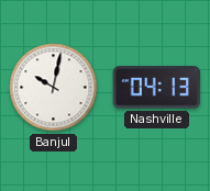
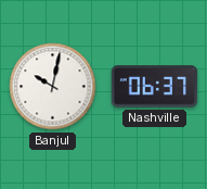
Nashville: 04:13 -> 06:37
